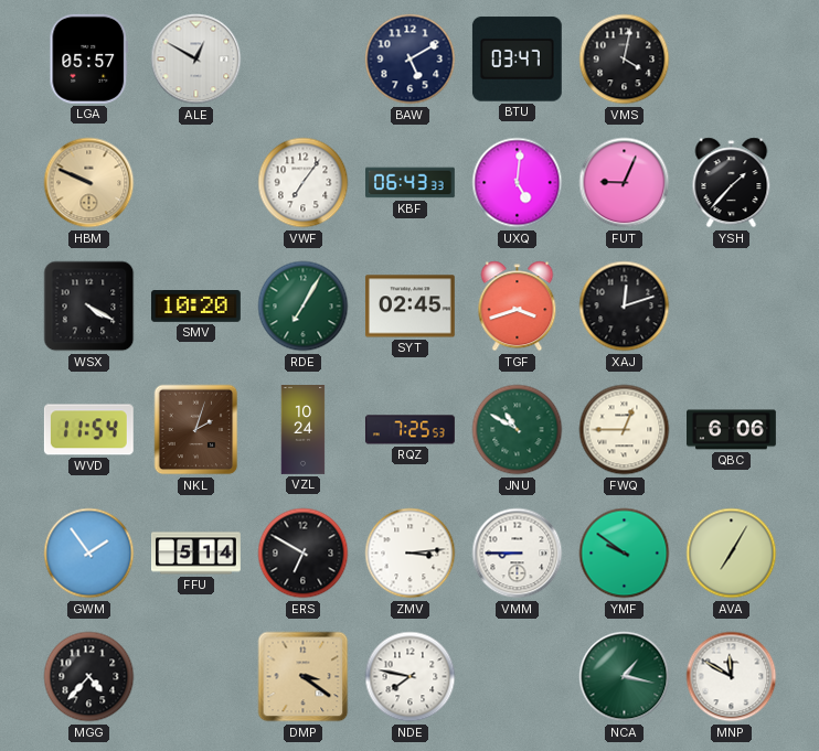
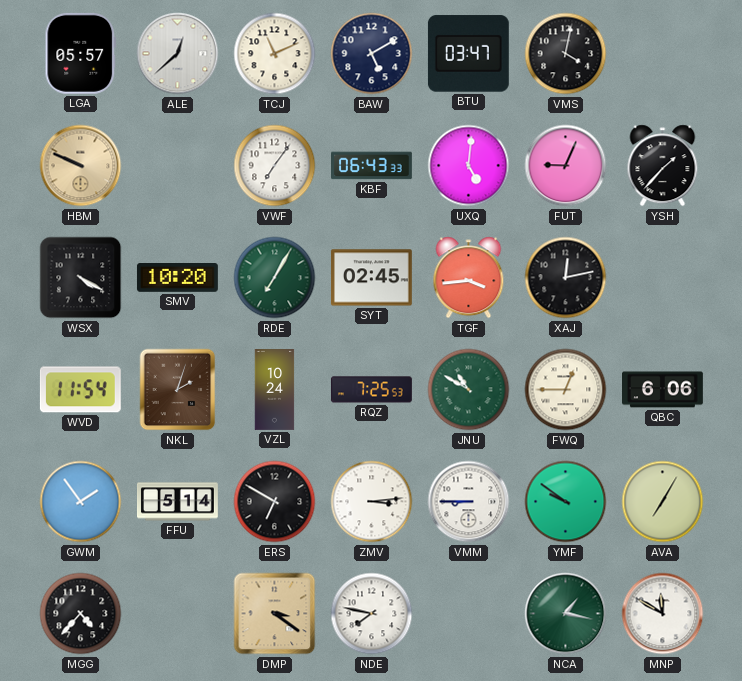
ALE: 12:50 -> 12:38
TCJ: none -> 11:11
TGF: 3:42 -> 3:44
XAJ: 12:12 -> 12:13
